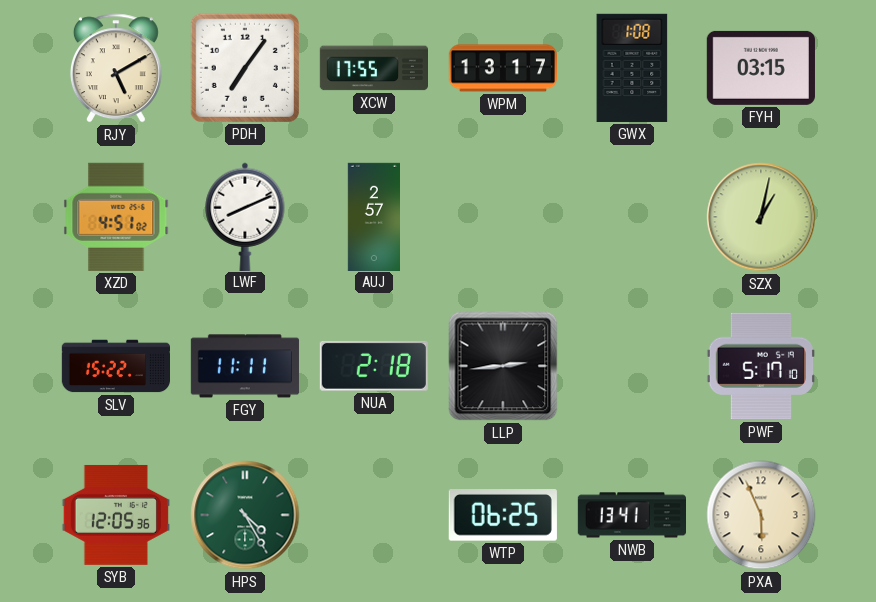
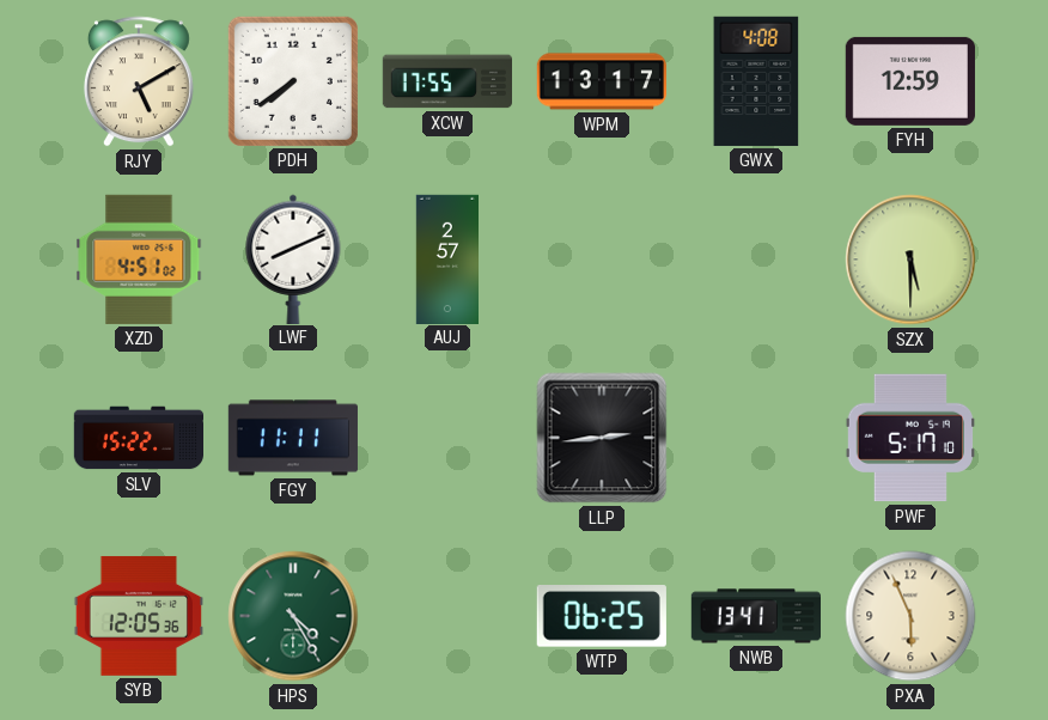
PDH: 7:06 -> 7:39
GWX: 1:08 -> 4:08
FYH: 03:15 -> 12:59
SZX: 1:02 -> 5:30
NUA: 2:18 -> none
